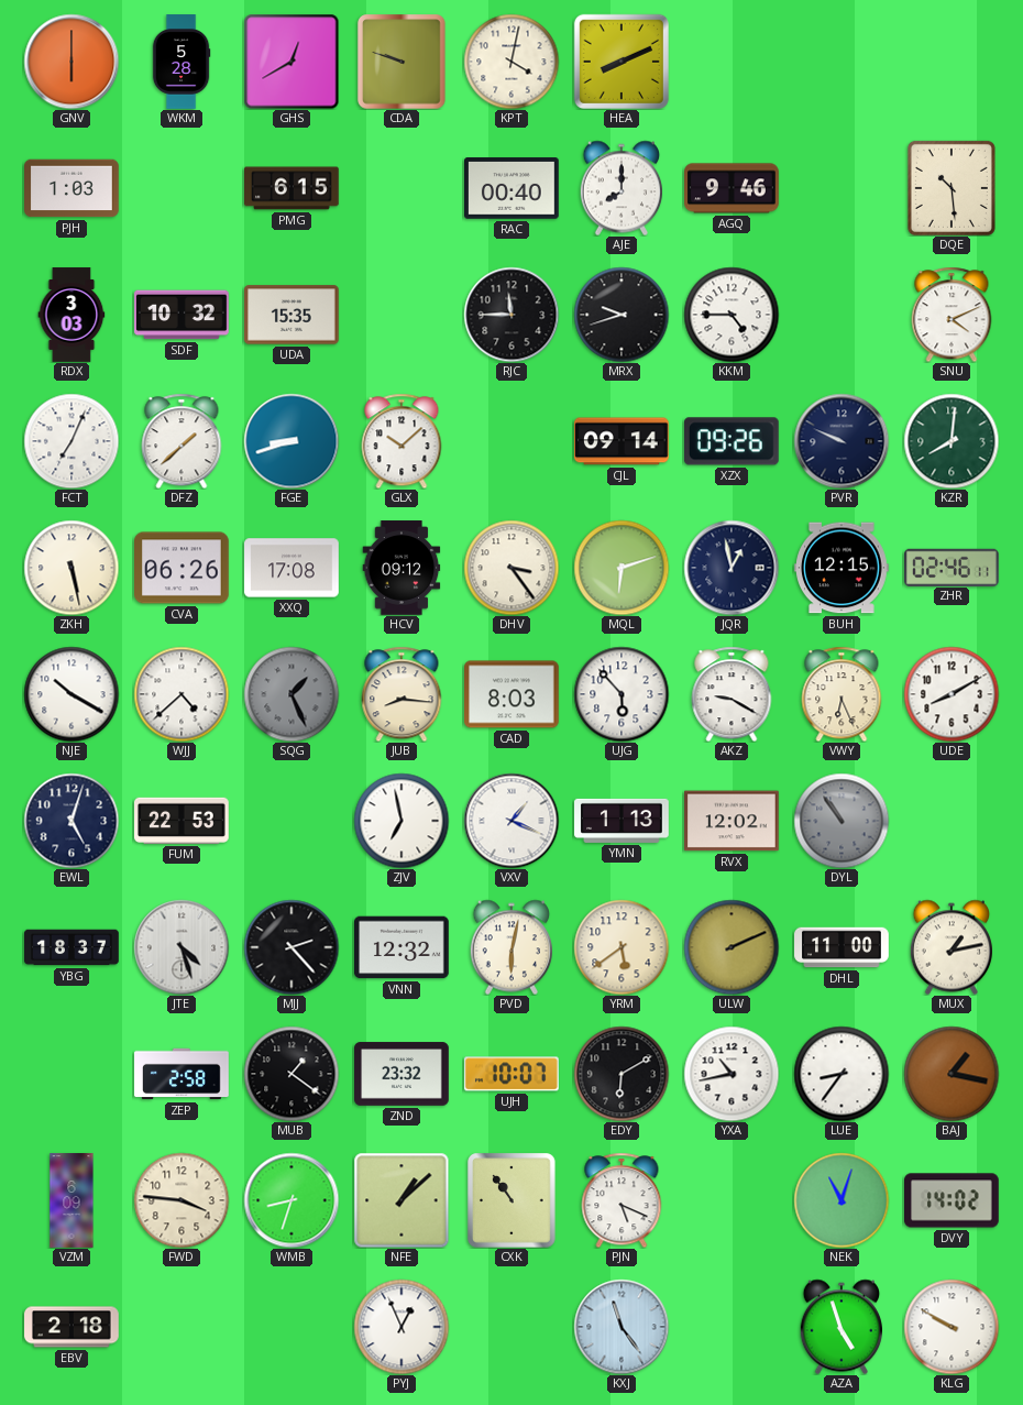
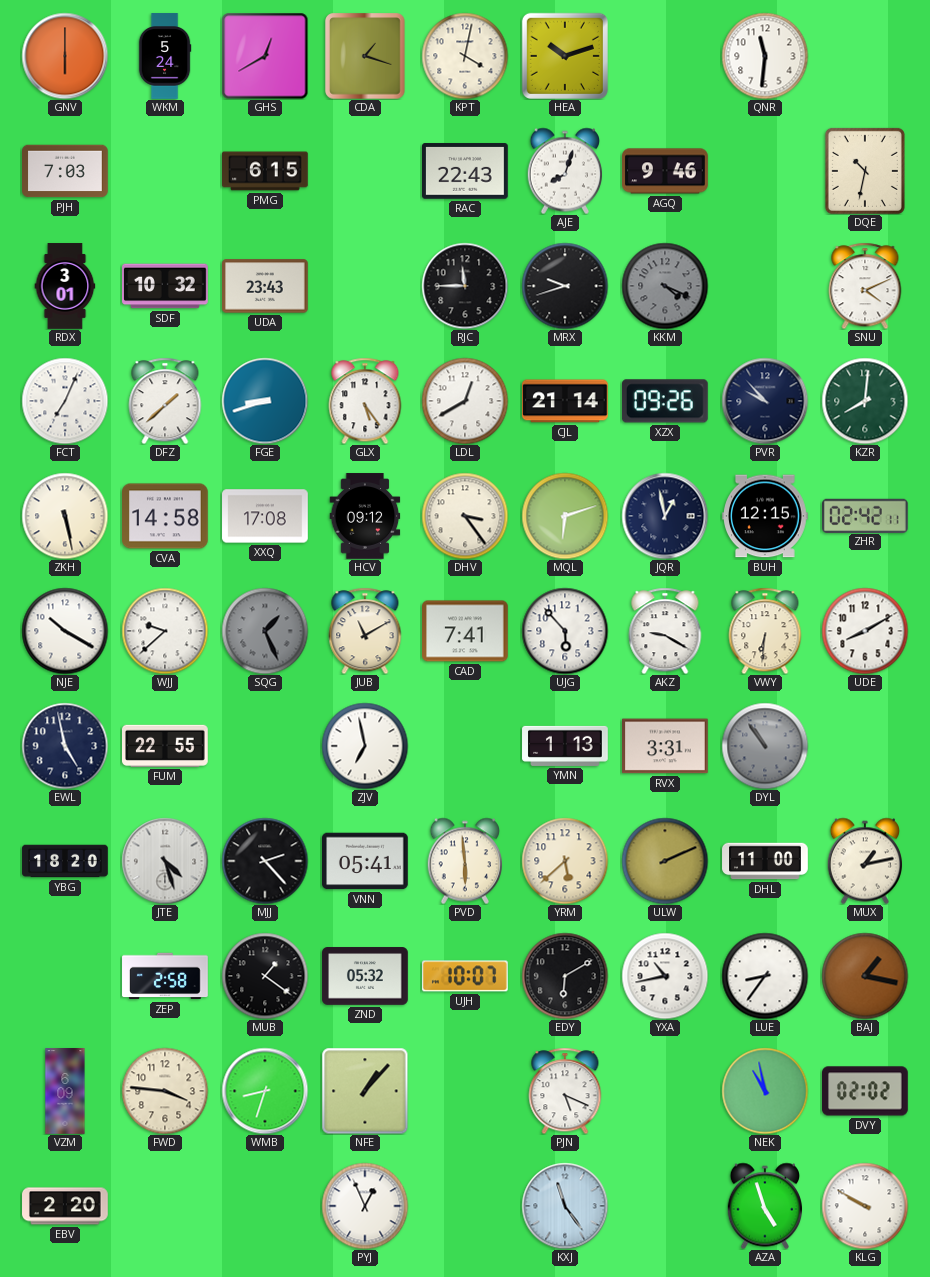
WKM: 5:28 -> 5:24
CDA: 9:48 -> 1:18
HEA: 8:11 -> 10:12
QNR: none -> 11:31
PJH: 1:03 -> 7:03
RAC: 00:40 -> 22:43
AJE: 8:00 -> 8:03
DQE: 10:29 -> 10:32
RDX: 3:03 -> 3:01
UDA: 15:35 -> 23:43
KKM: 4:45 -> 4:19
KKM dial: white -> grey
GLX: 10:08 -> 5:24
LDL: none -> 12:40
CJL: 09:14 -> 21:14
PVR: 9:49 -> 9:53
CVA: 06:26 -> 14:58
ZHR: 02:46 -> 02:42
WJJ: 4:38 -> 9:38
JUB: 8:16 -> 11:10
CAD: 8:03 -> 7:41
VWY: 6:26 -> 6:31
EWL: 5:03 -> 4:58
FUM: 22:53 -> 22:55
VXV: 1:19 -> none
RVX: 12:02 -> 3:31
YBG: 18:37 -> 18:20
VNN: 12:32 -> 05:41
PVD: 6:02 -> 5:59
YRM: 5:39 -> 5:38
ZND: 23:32 -> 05:32
NFE: 1:08 -> 1:07
CXK: 10:54 -> none
NEK: 11:03 -> 10:58
DVY: 14:02 -> 02:02
EBV: 2:18 -> 2:20
